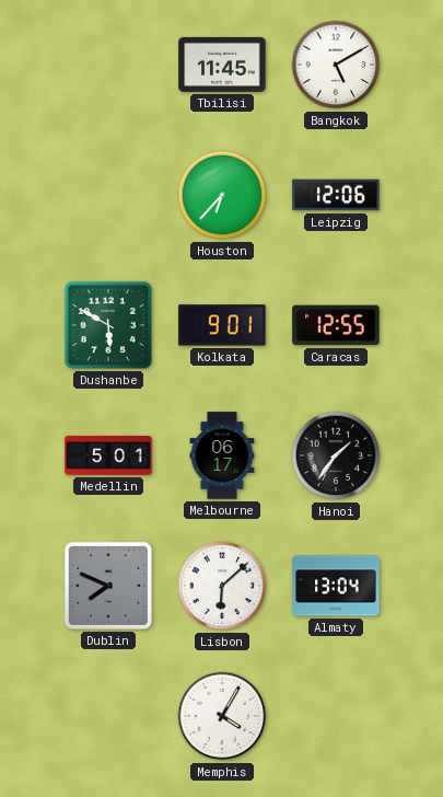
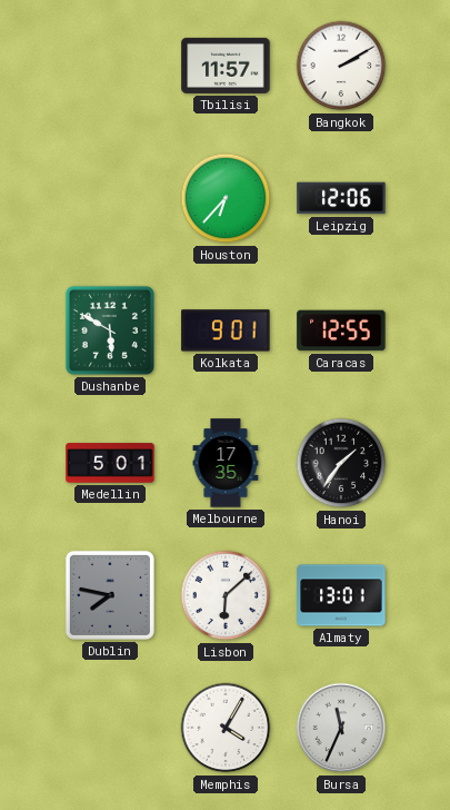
Tbilisi: 11:45 -> 11:57
Bangkok: 5:10 -> 2:10
Melbourne: 06:17 -> 17:35
Dublin: 7:49 -> 7:47
Almaty: 13:04 -> 13:01
Bursa: none -> 11:34
